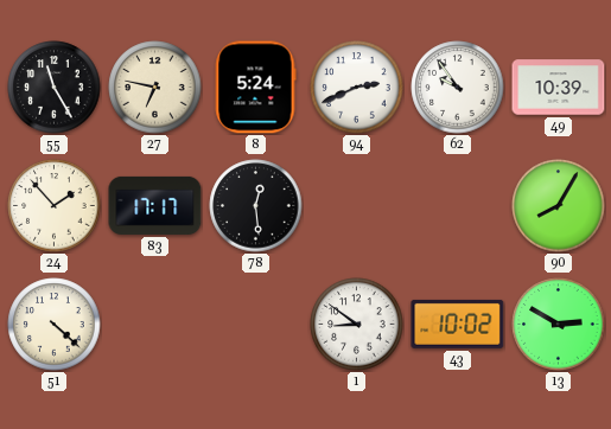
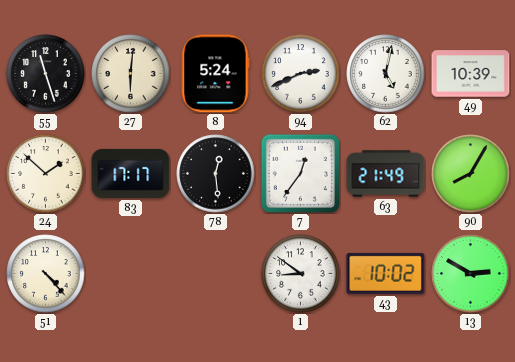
55: 11:25 -> 11:27
27: 6:47 -> 6:01
62: 9:54 -> 5:02
24: 1:53 -> 1:52
7: none -> 12:36
63: none -> 21:49
51: 4:22 -> 4:23
